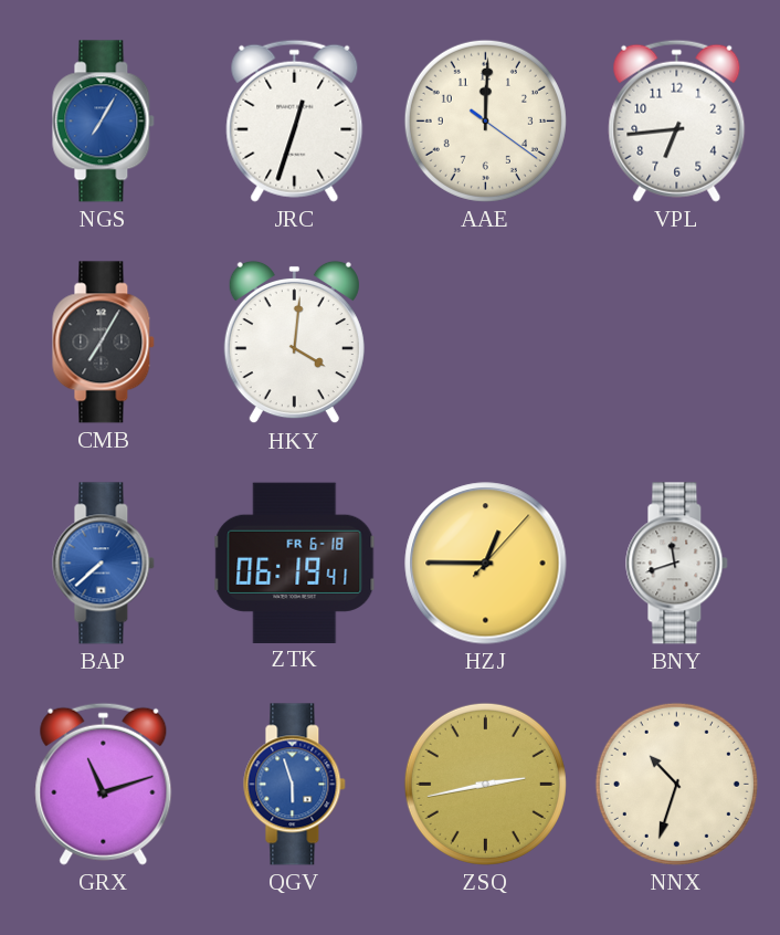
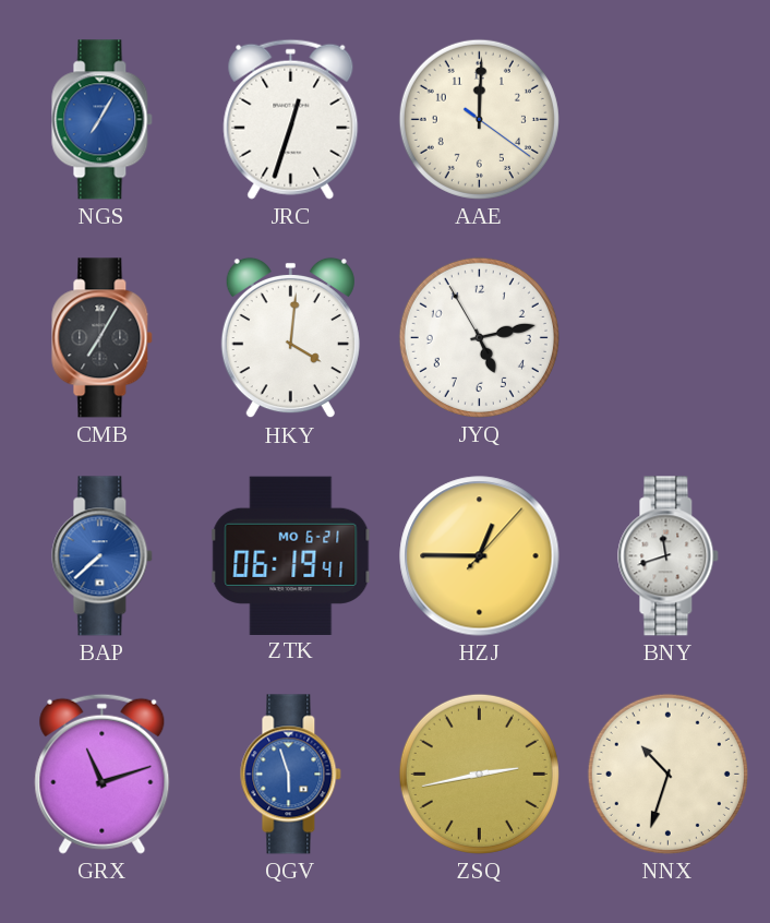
VPL: 6:44 -> none
JYQ: none -> 5:12
ZTK date: FR 6-18 -> MO 6-21
